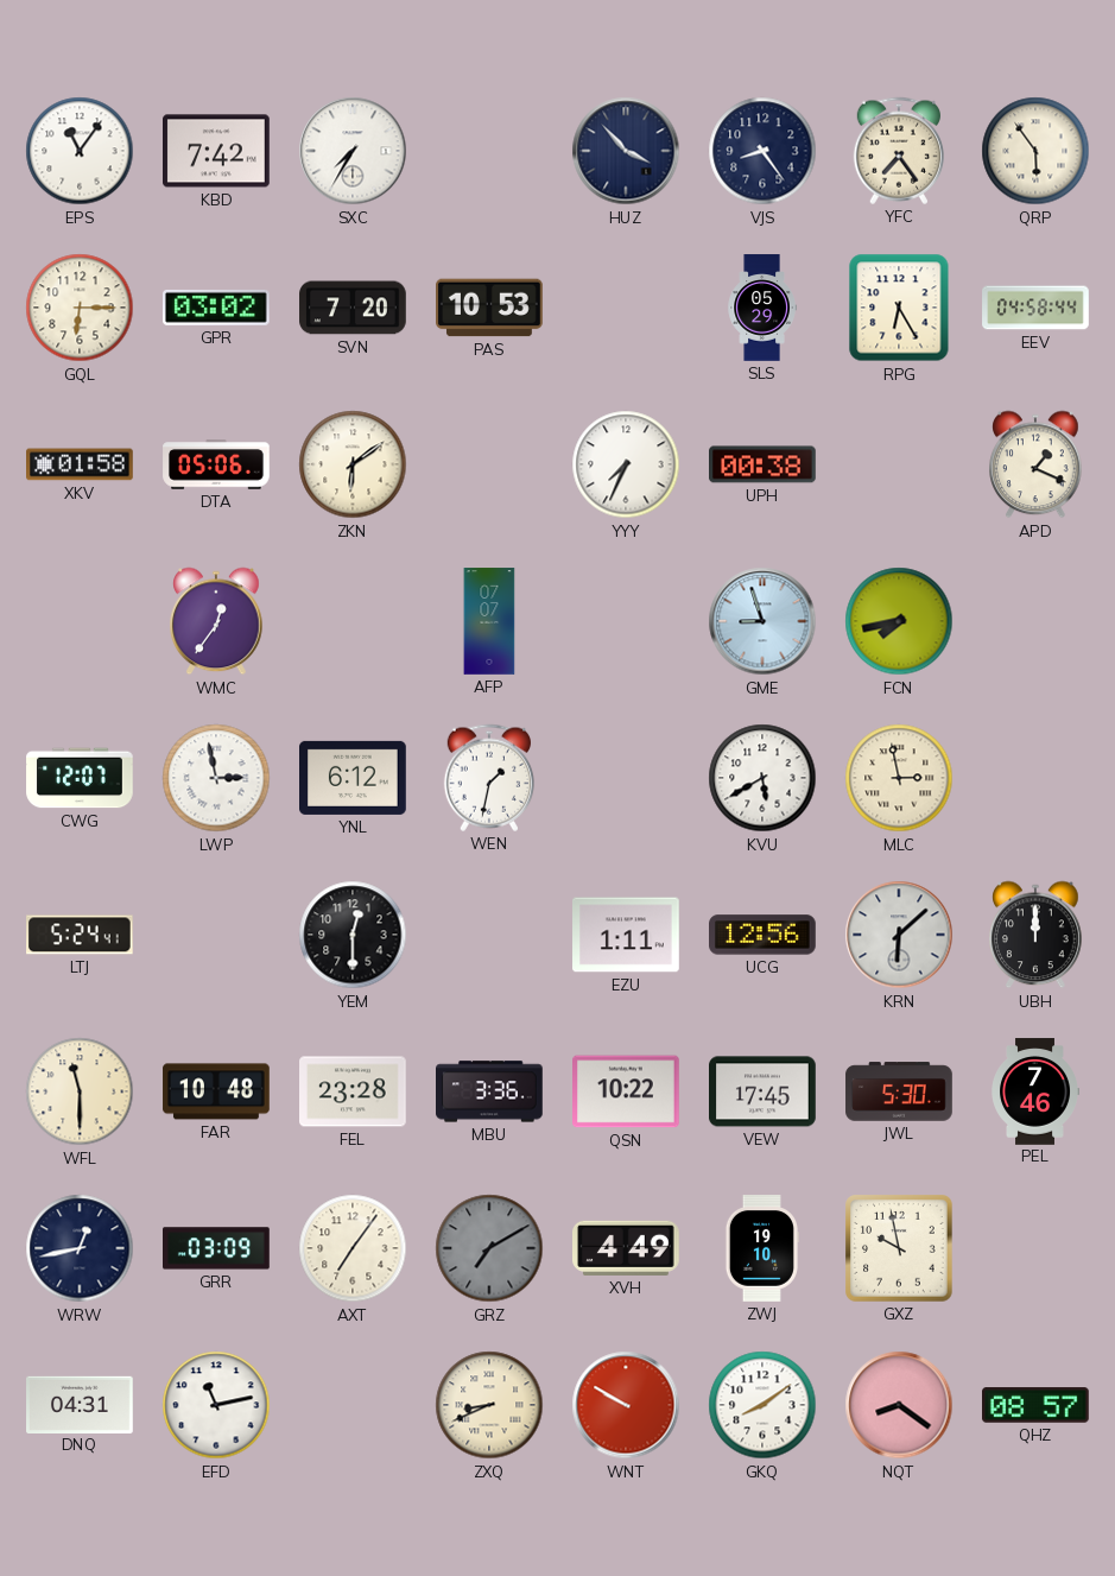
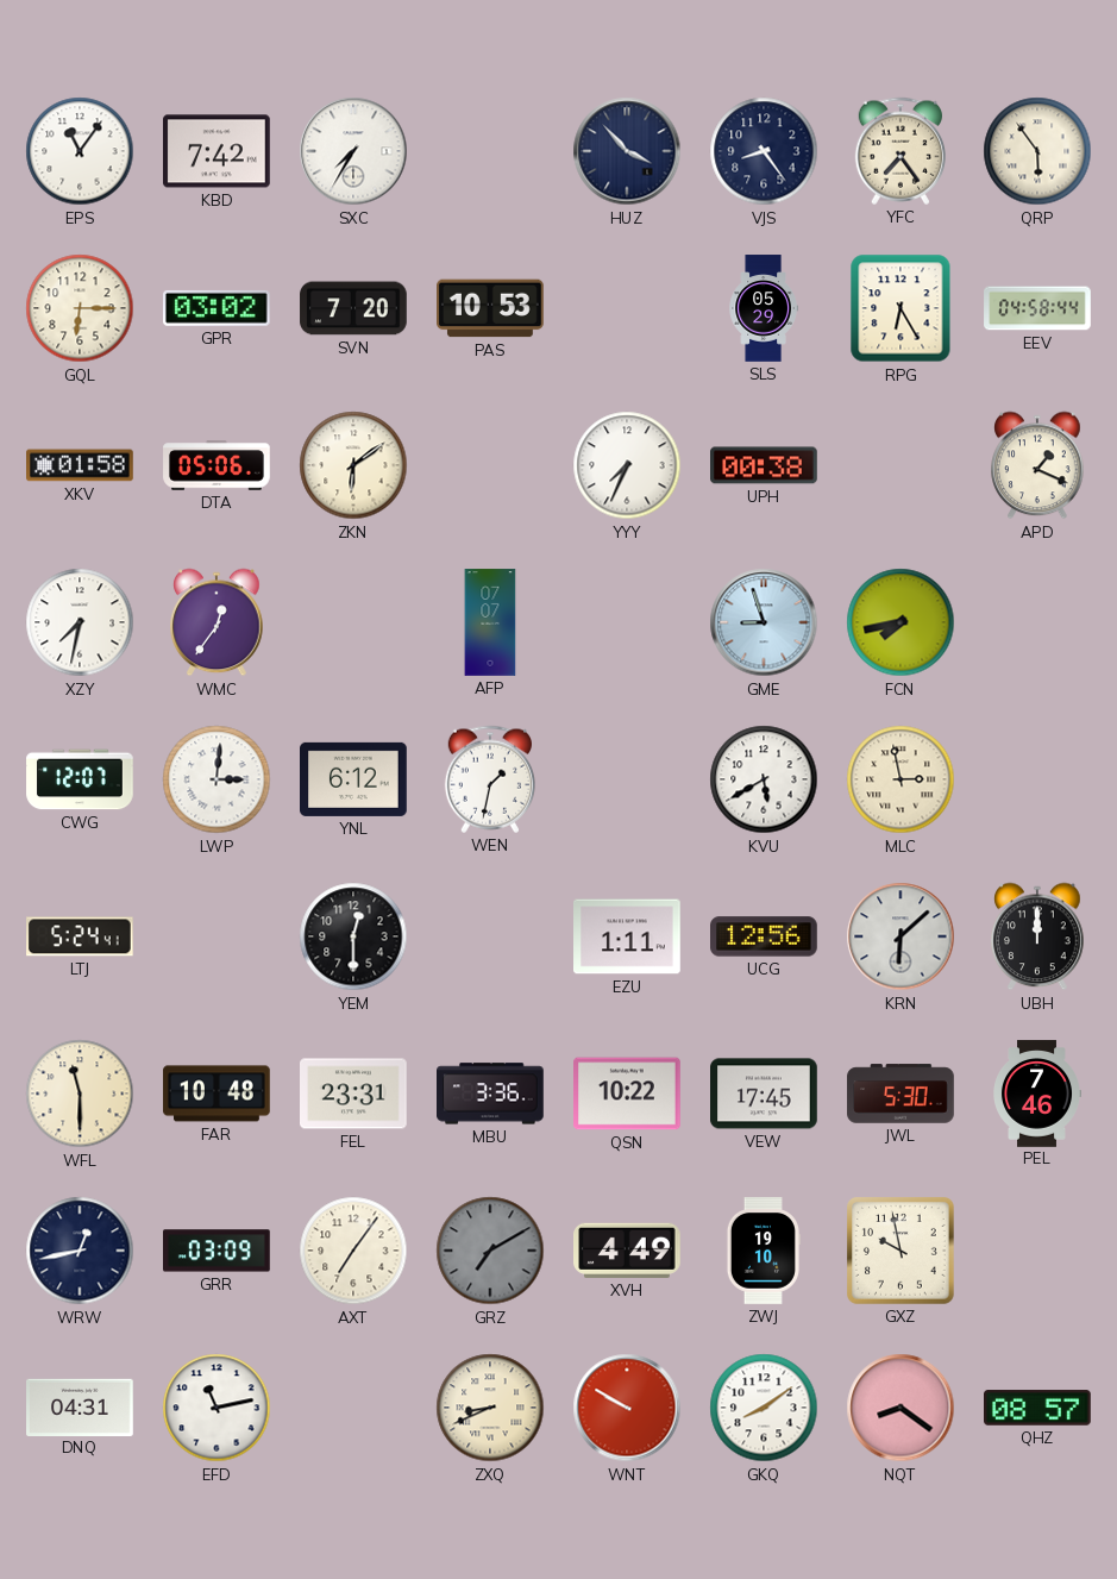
XZY: none -> 7:32
LWP: 2:58 -> 3:01
FEL: 23:28 -> 23:31
